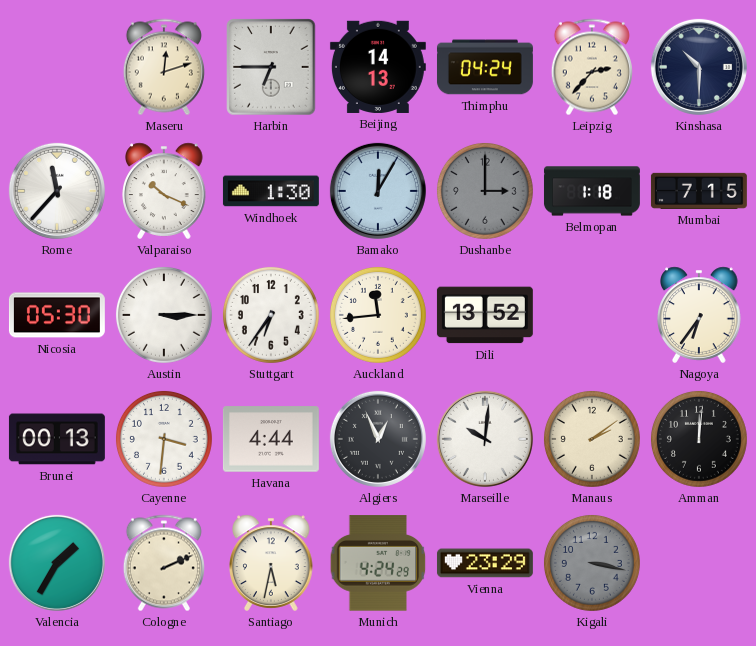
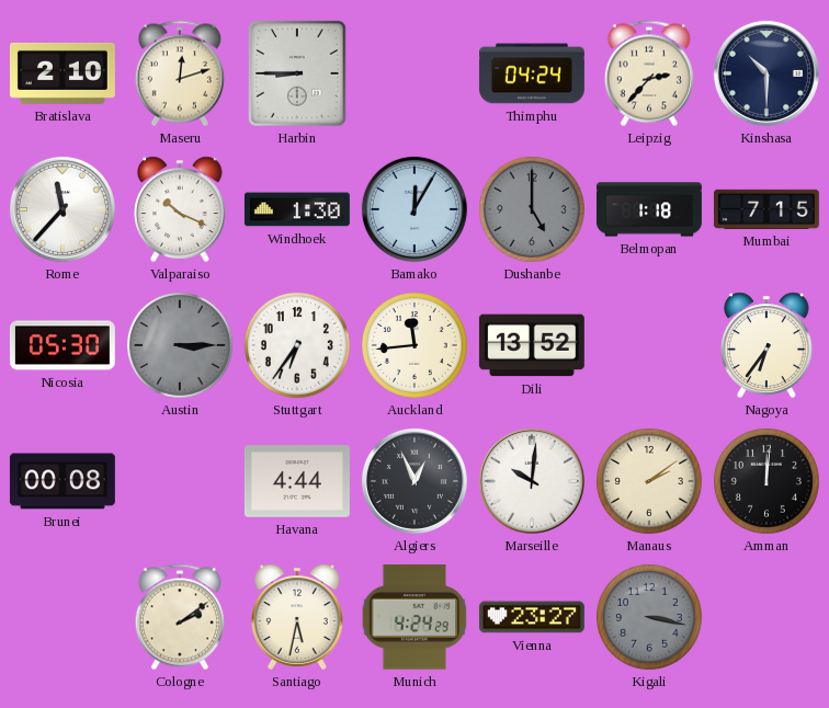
Bratislava: none -> 2:10
Harbin: 6:45 -> 8:45
Beijing: 14:13 -> none
Dushanbe: 3:00 -> 5:00
Austin dial: white -> grey
Brunei: 00:13 -> 00:08
Cayenne: 3:31 -> none
Valencia: 1:35 -> none
Cologne: 2:11 -> 2:09
Vienna: 23:29 -> 23:27
